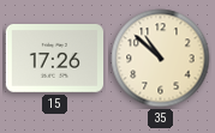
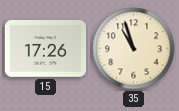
35: 10:52 -> 10:57
